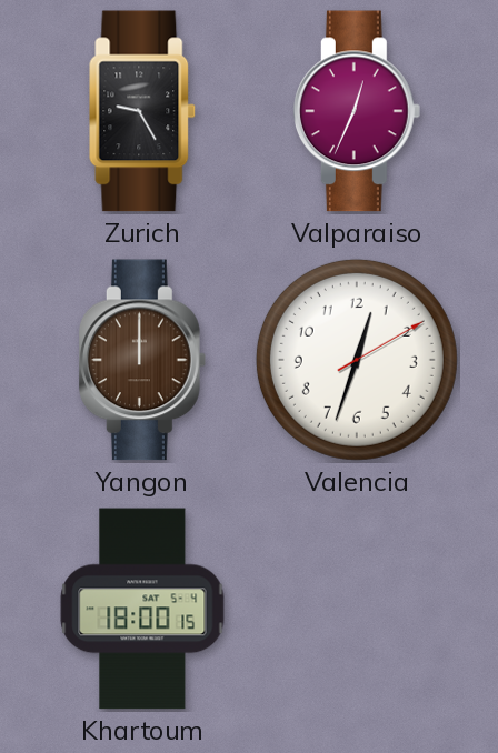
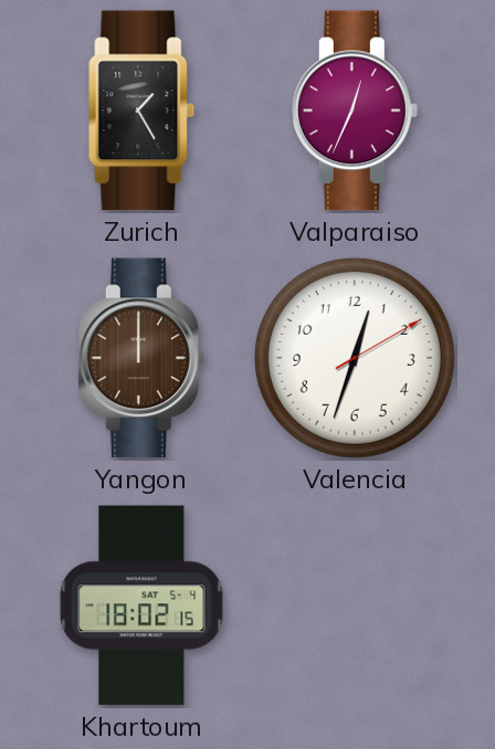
Zurich: 9:25 -> 1:25
Khartoum: 18:00 -> 18:02
